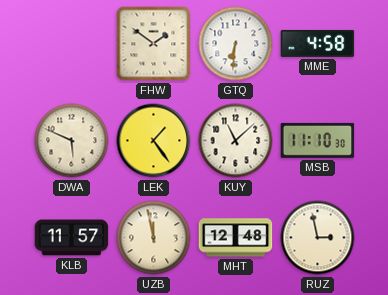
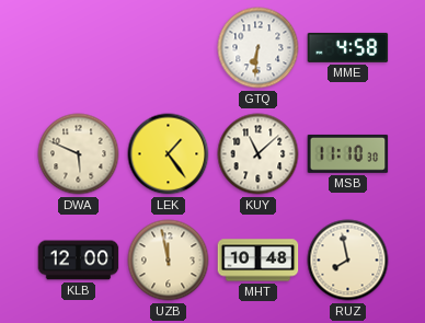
FHW: 1:51 -> none
KLB: 11:57 -> 12:00
MHT: 12:48 -> 10:48
RUZ: 2:58 -> 7:58
